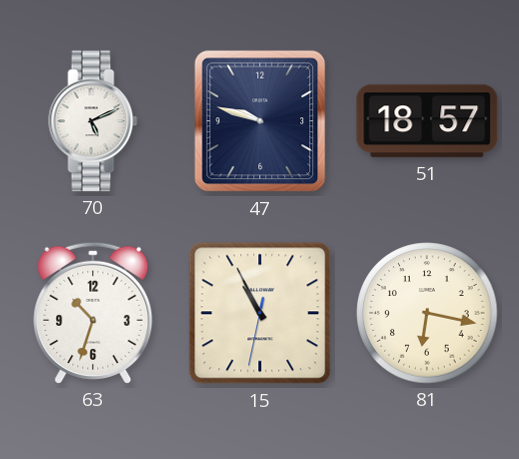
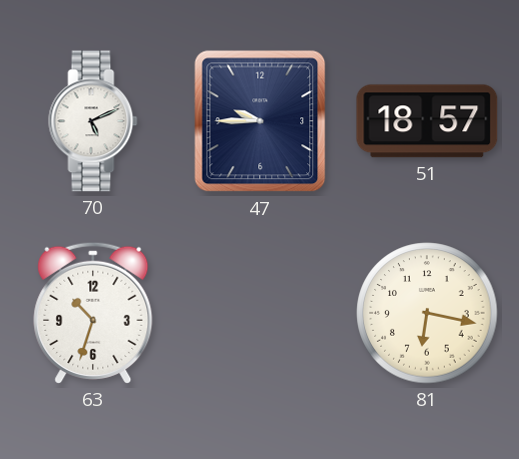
47: 9:48 -> 9:45
15: 10:55 -> none
